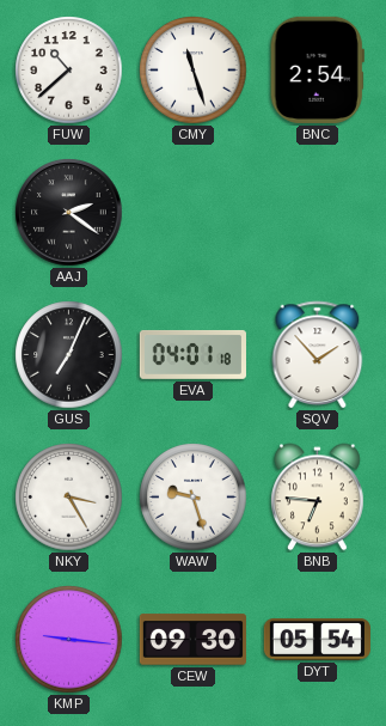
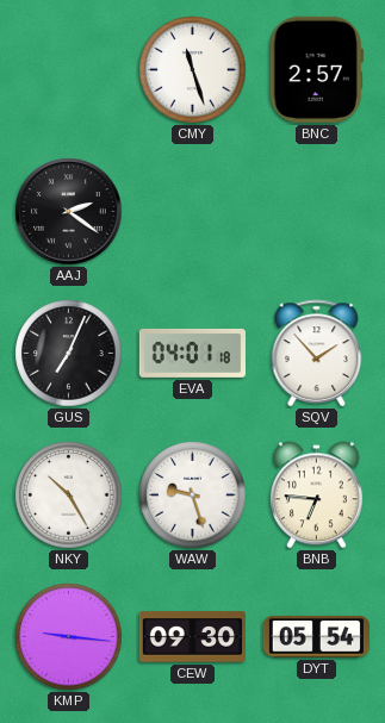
FUW: 10:38 -> none
BNC: 2:54 -> 2:57
NKY: 3:25 -> 10:25
